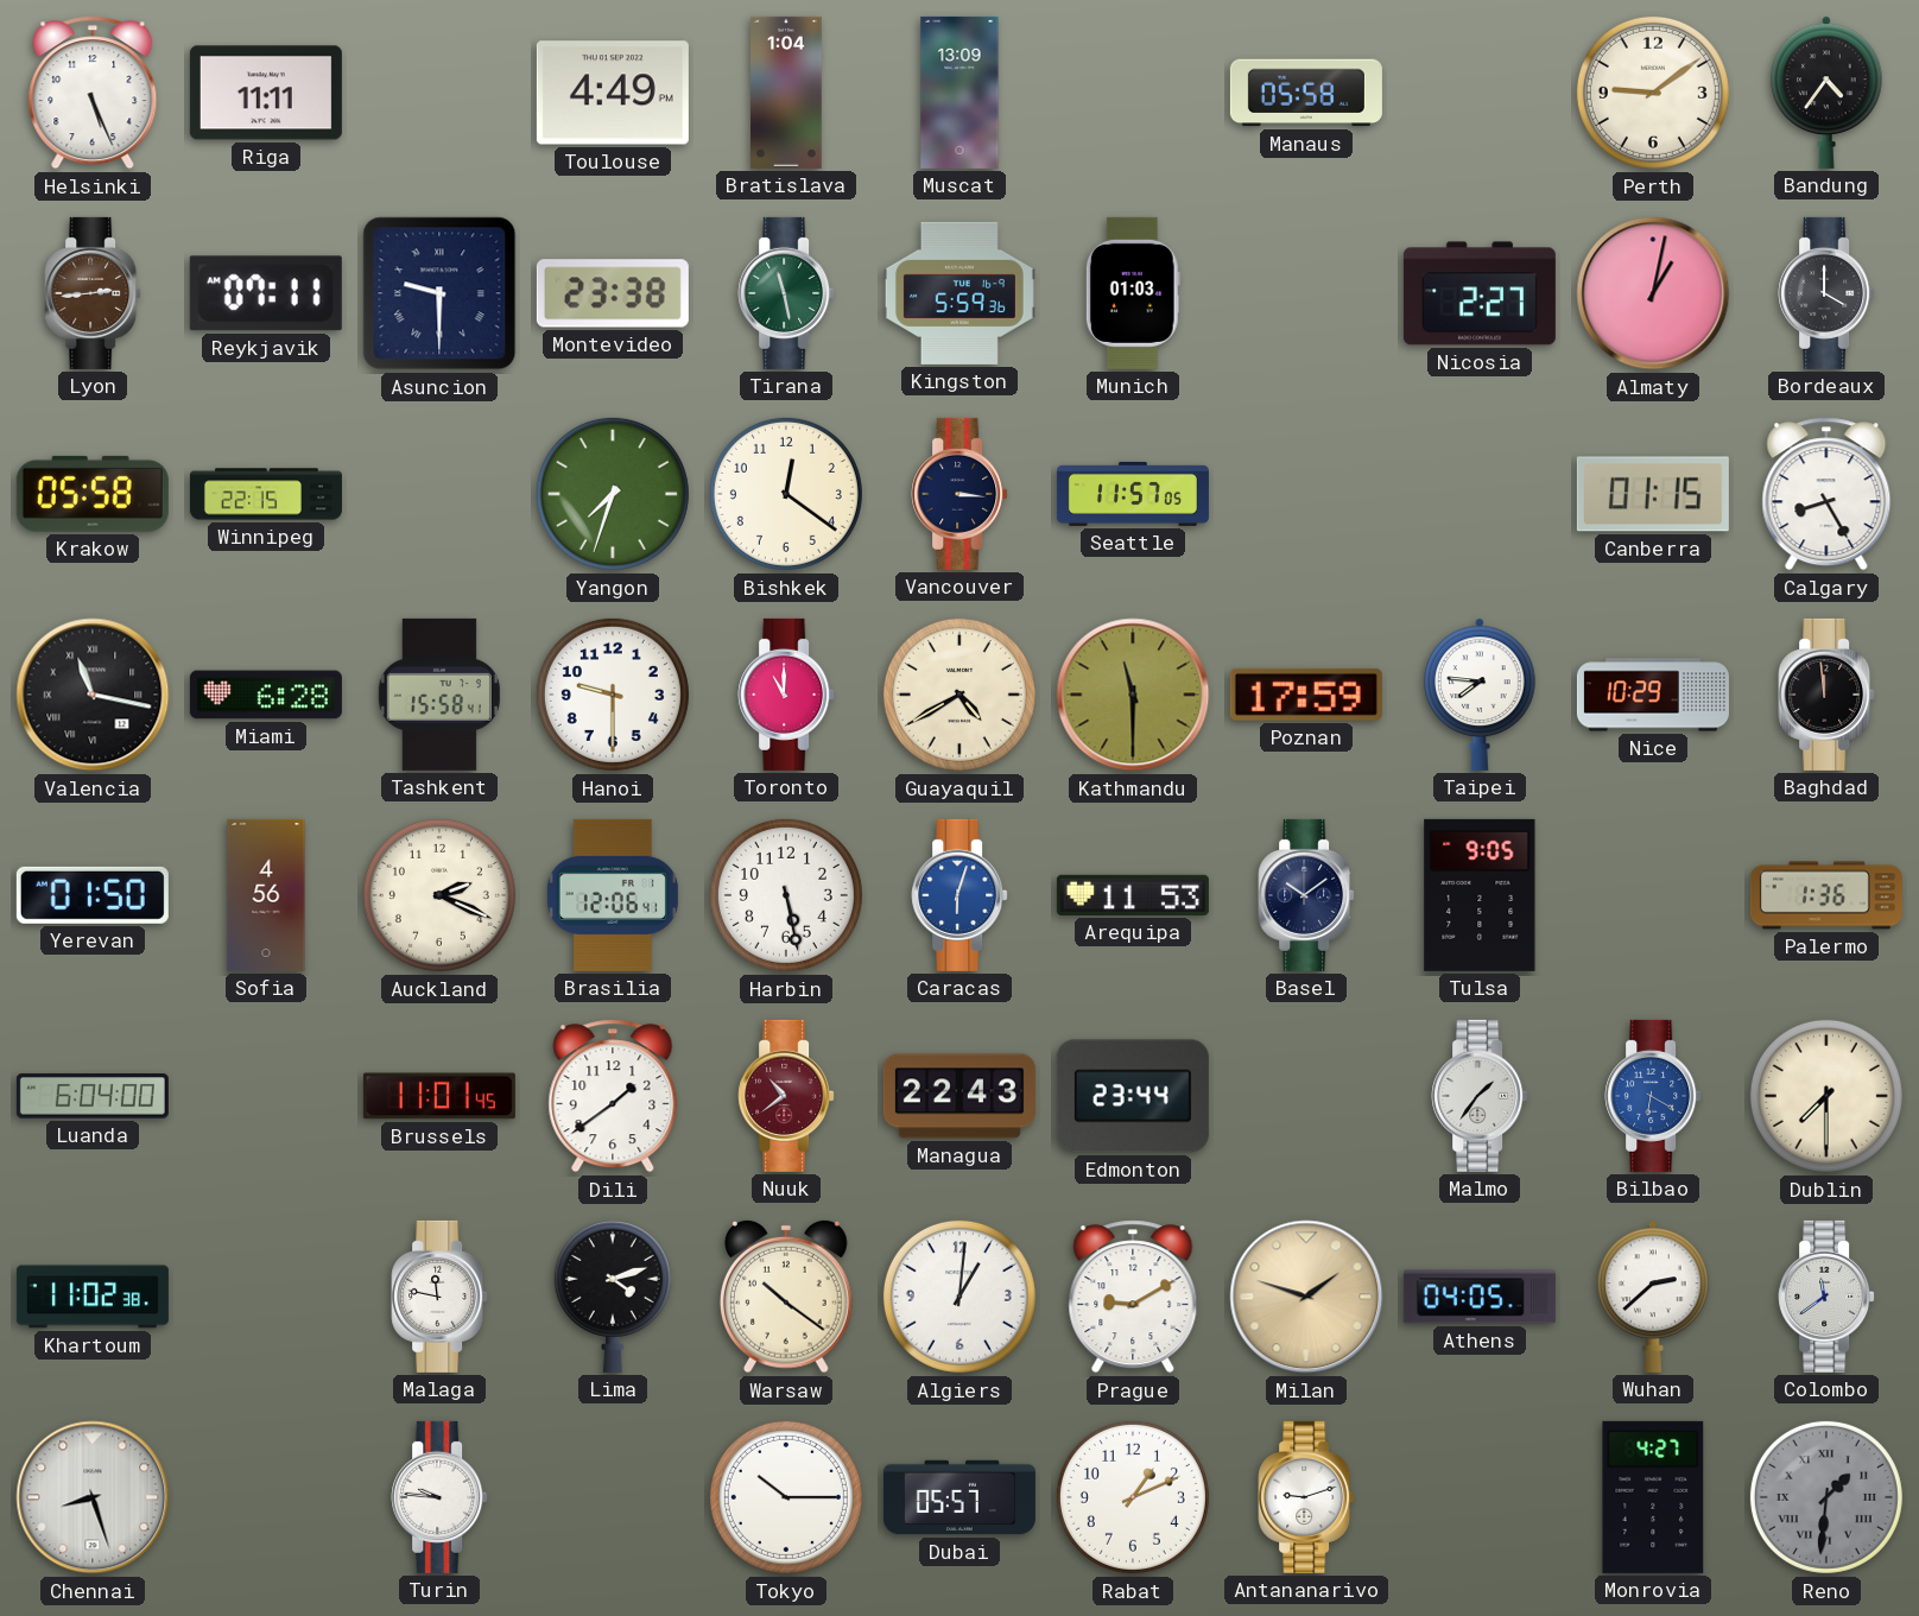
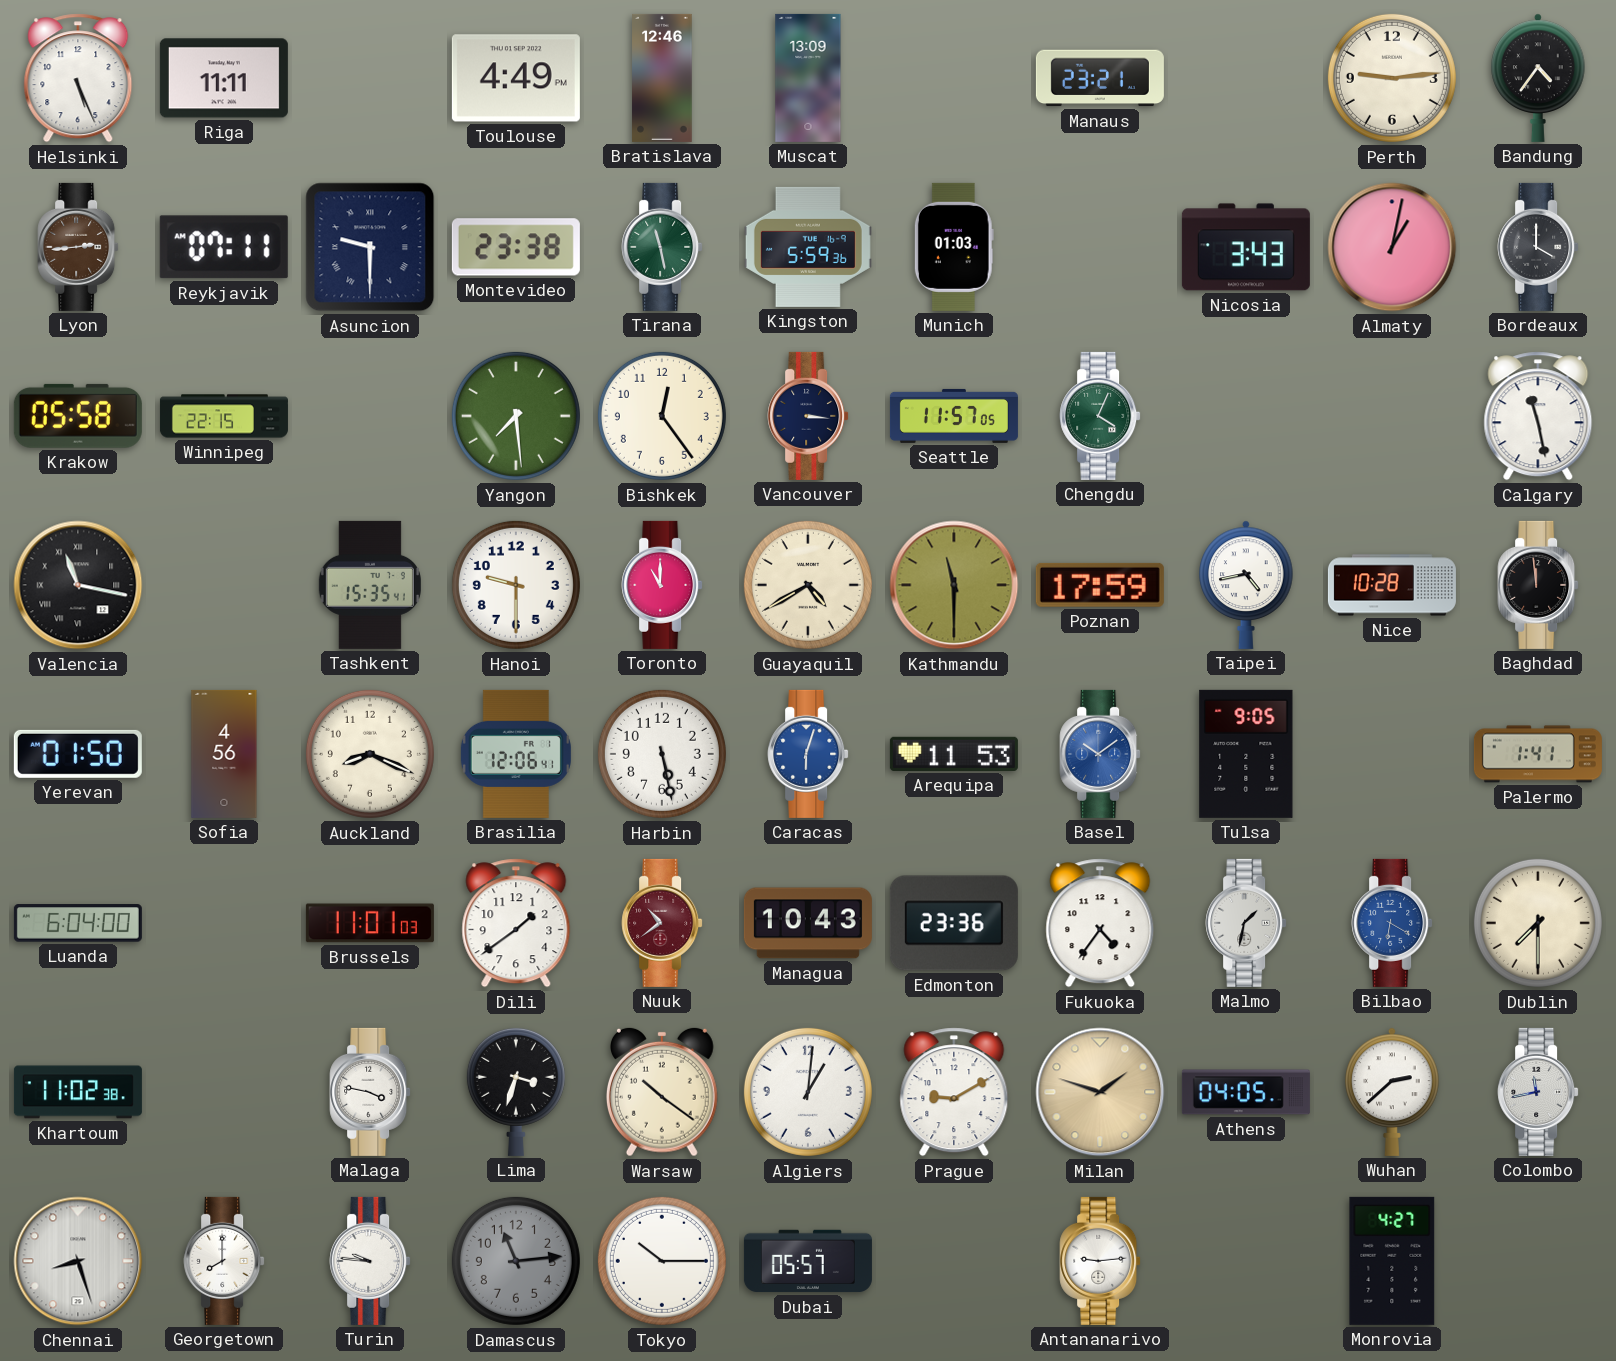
Bratislava: 1:04 -> 12:46
Manaus: 05:58 -> 23:21
Perth: 9:09 -> 9:14
Nicosia: 2:27 -> 3:43
Yangon: 7:33 -> 7:29
Bishkek: 12:21 -> 12:24
Chengdu: none -> 4:04
Canberra: 01:15 -> none
Calgary: 8:25 -> 11:28
Miami: 6:28 -> none
Tashkent: 15:58 -> 15:35
Taipei: 7:46 -> 4:43
Nice: 10:29 -> 10:28
Auckland: 2:19 -> 8:19
Basel dial: navy -> blue
Palermo: 1:36 -> 1:41
Brussels: 11:01:45 -> 11:01:03
Managua: 22:43 -> 10:43
Edmonton: 23:44 -> 23:36
Fukuoka: none -> 4:36
Malmo: 1:36 -> 1:32
Malaga: 11:47 -> 3:47
Lima: 4:12 -> 3:33
Colombo: 11:39 -> 11:43
Georgetown: none -> 8:00
Damascus: none -> 11:14
Rabat: 1:11 -> none
Antananarivo: 9:12 -> 9:14
Reno: 1:31 -> none
